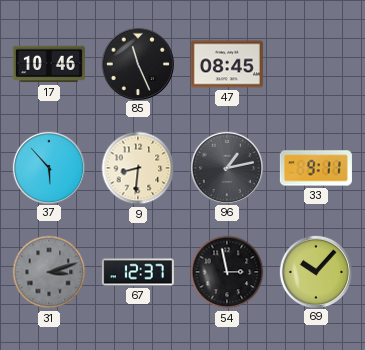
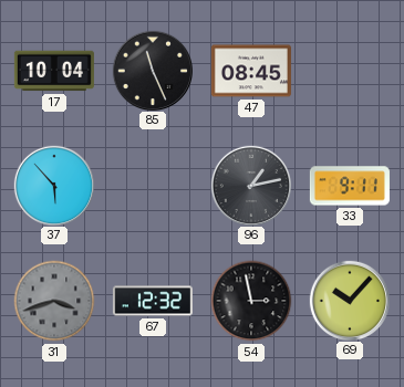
17: 10:46 -> 10:04
9: 8:31 -> none
31: 3:12 -> 3:42
67: 12:37 -> 12:32
